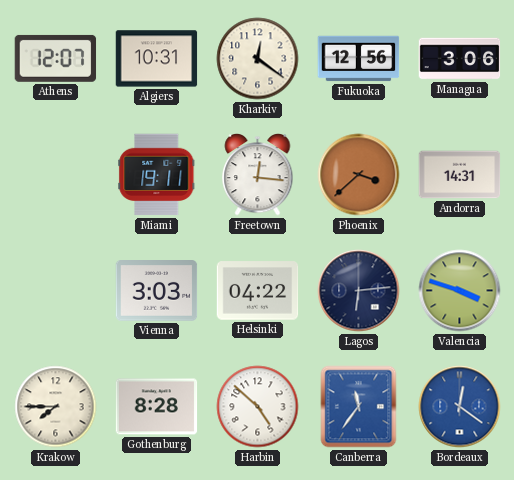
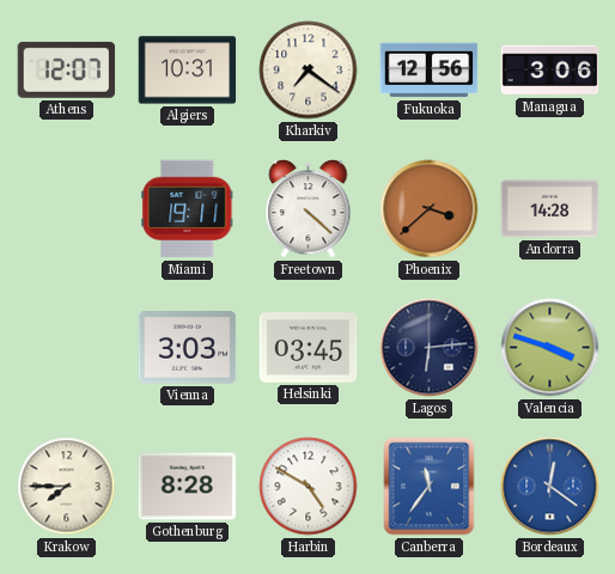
Kharkiv: 12:21 -> 7:21
Freetown: 12:16 -> 4:22
Andorra: 14:31 -> 14:28
Helsinki: 04:22 -> 03:45
Harbin: 4:52 -> 4:50
